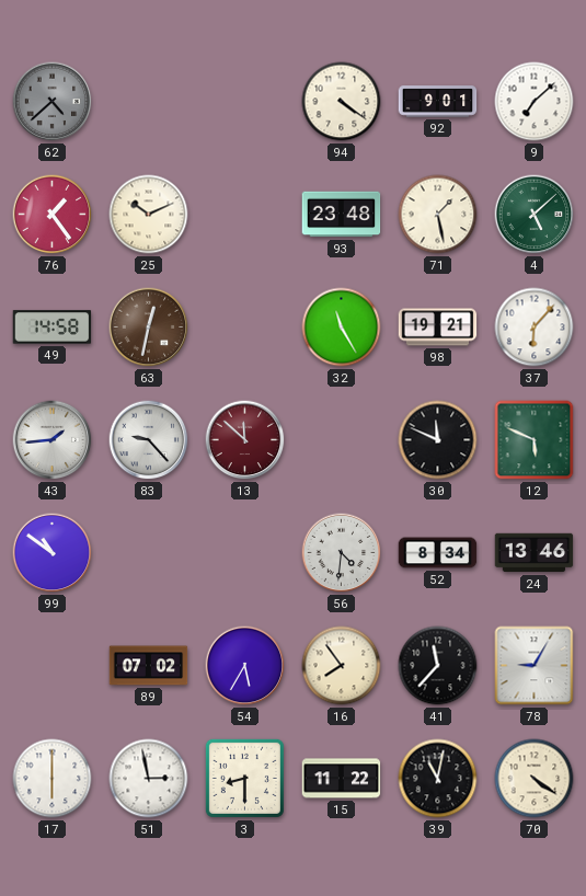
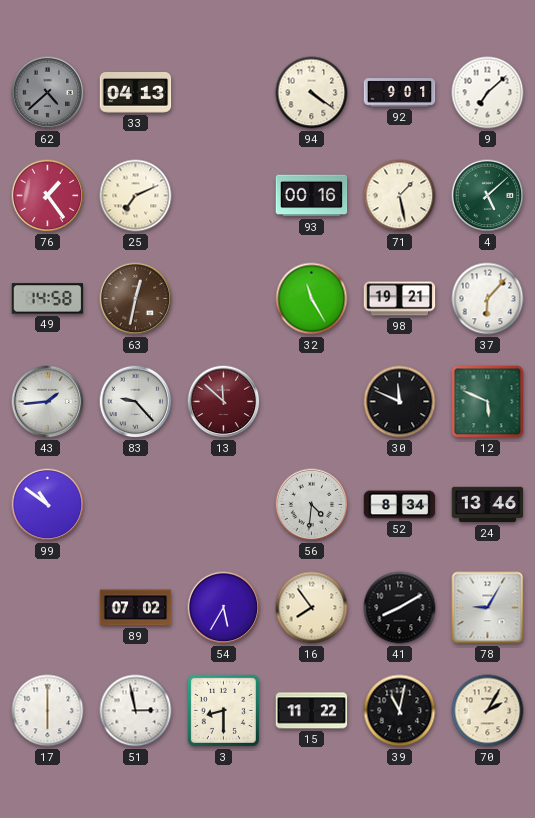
33: none -> 04:13
25: 10:11 -> 7:11
93: 23:48 -> 00:16
41: 11:37 -> 8:10
70: 4:21 -> 2:05
